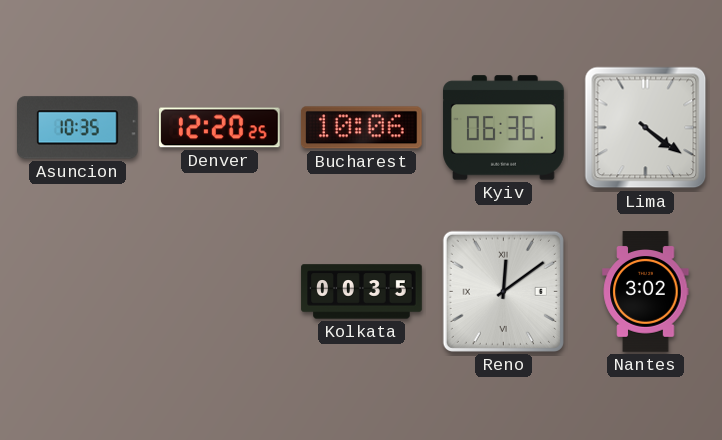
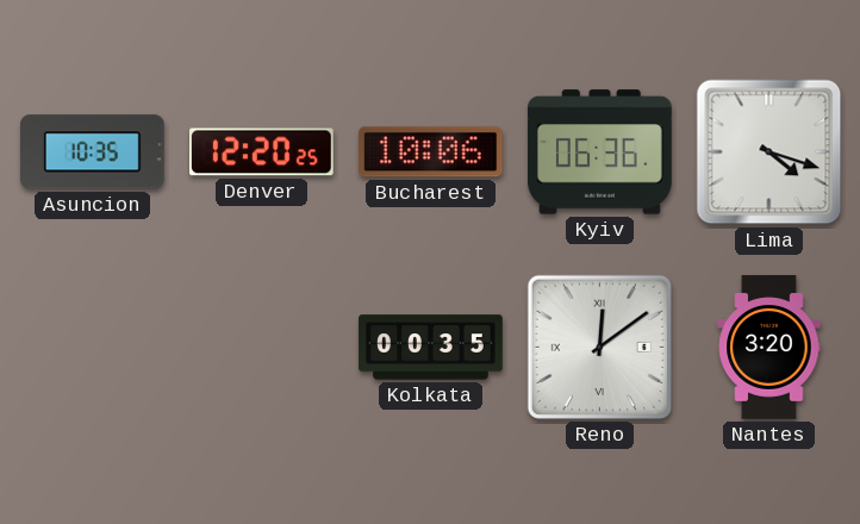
Lima: 4:21 -> 4:18
Nantes: 3:02 -> 3:20
